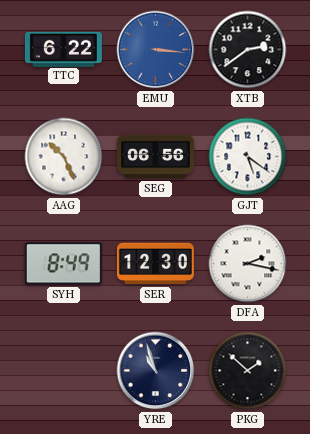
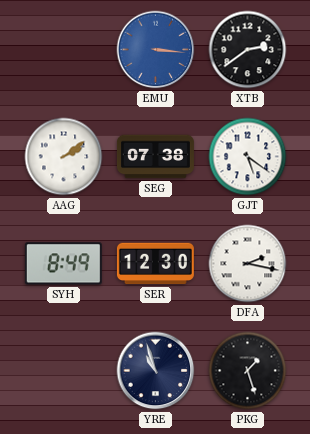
TTC: 6:22 -> none
AAG: 10:26 -> 2:09
SEG: 06:56 -> 07:38
PKG: 1:52 -> 1:27
